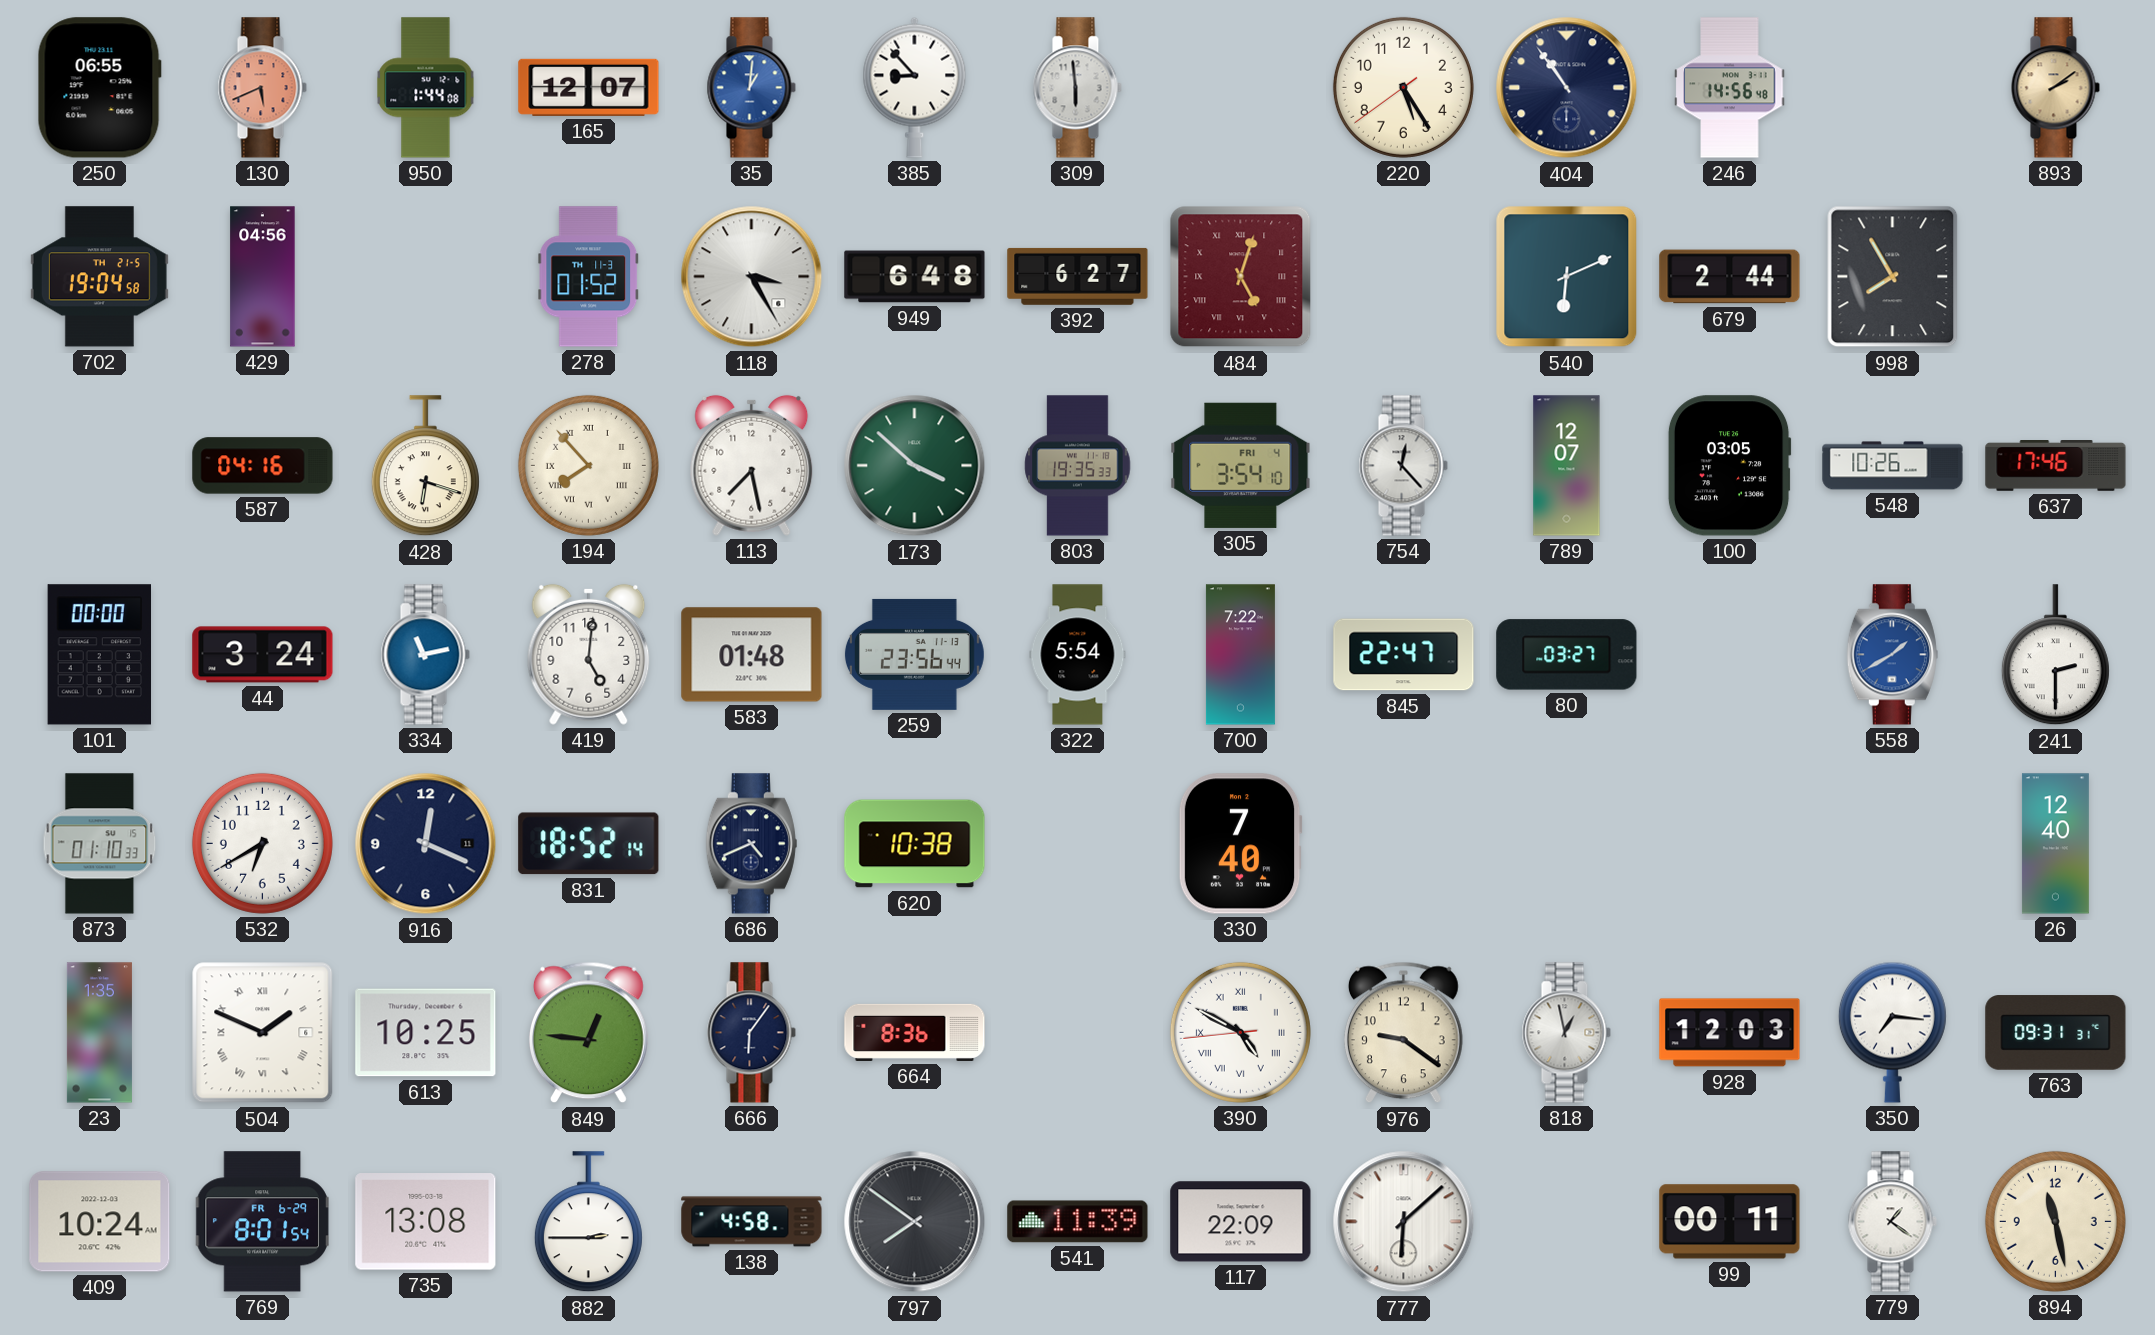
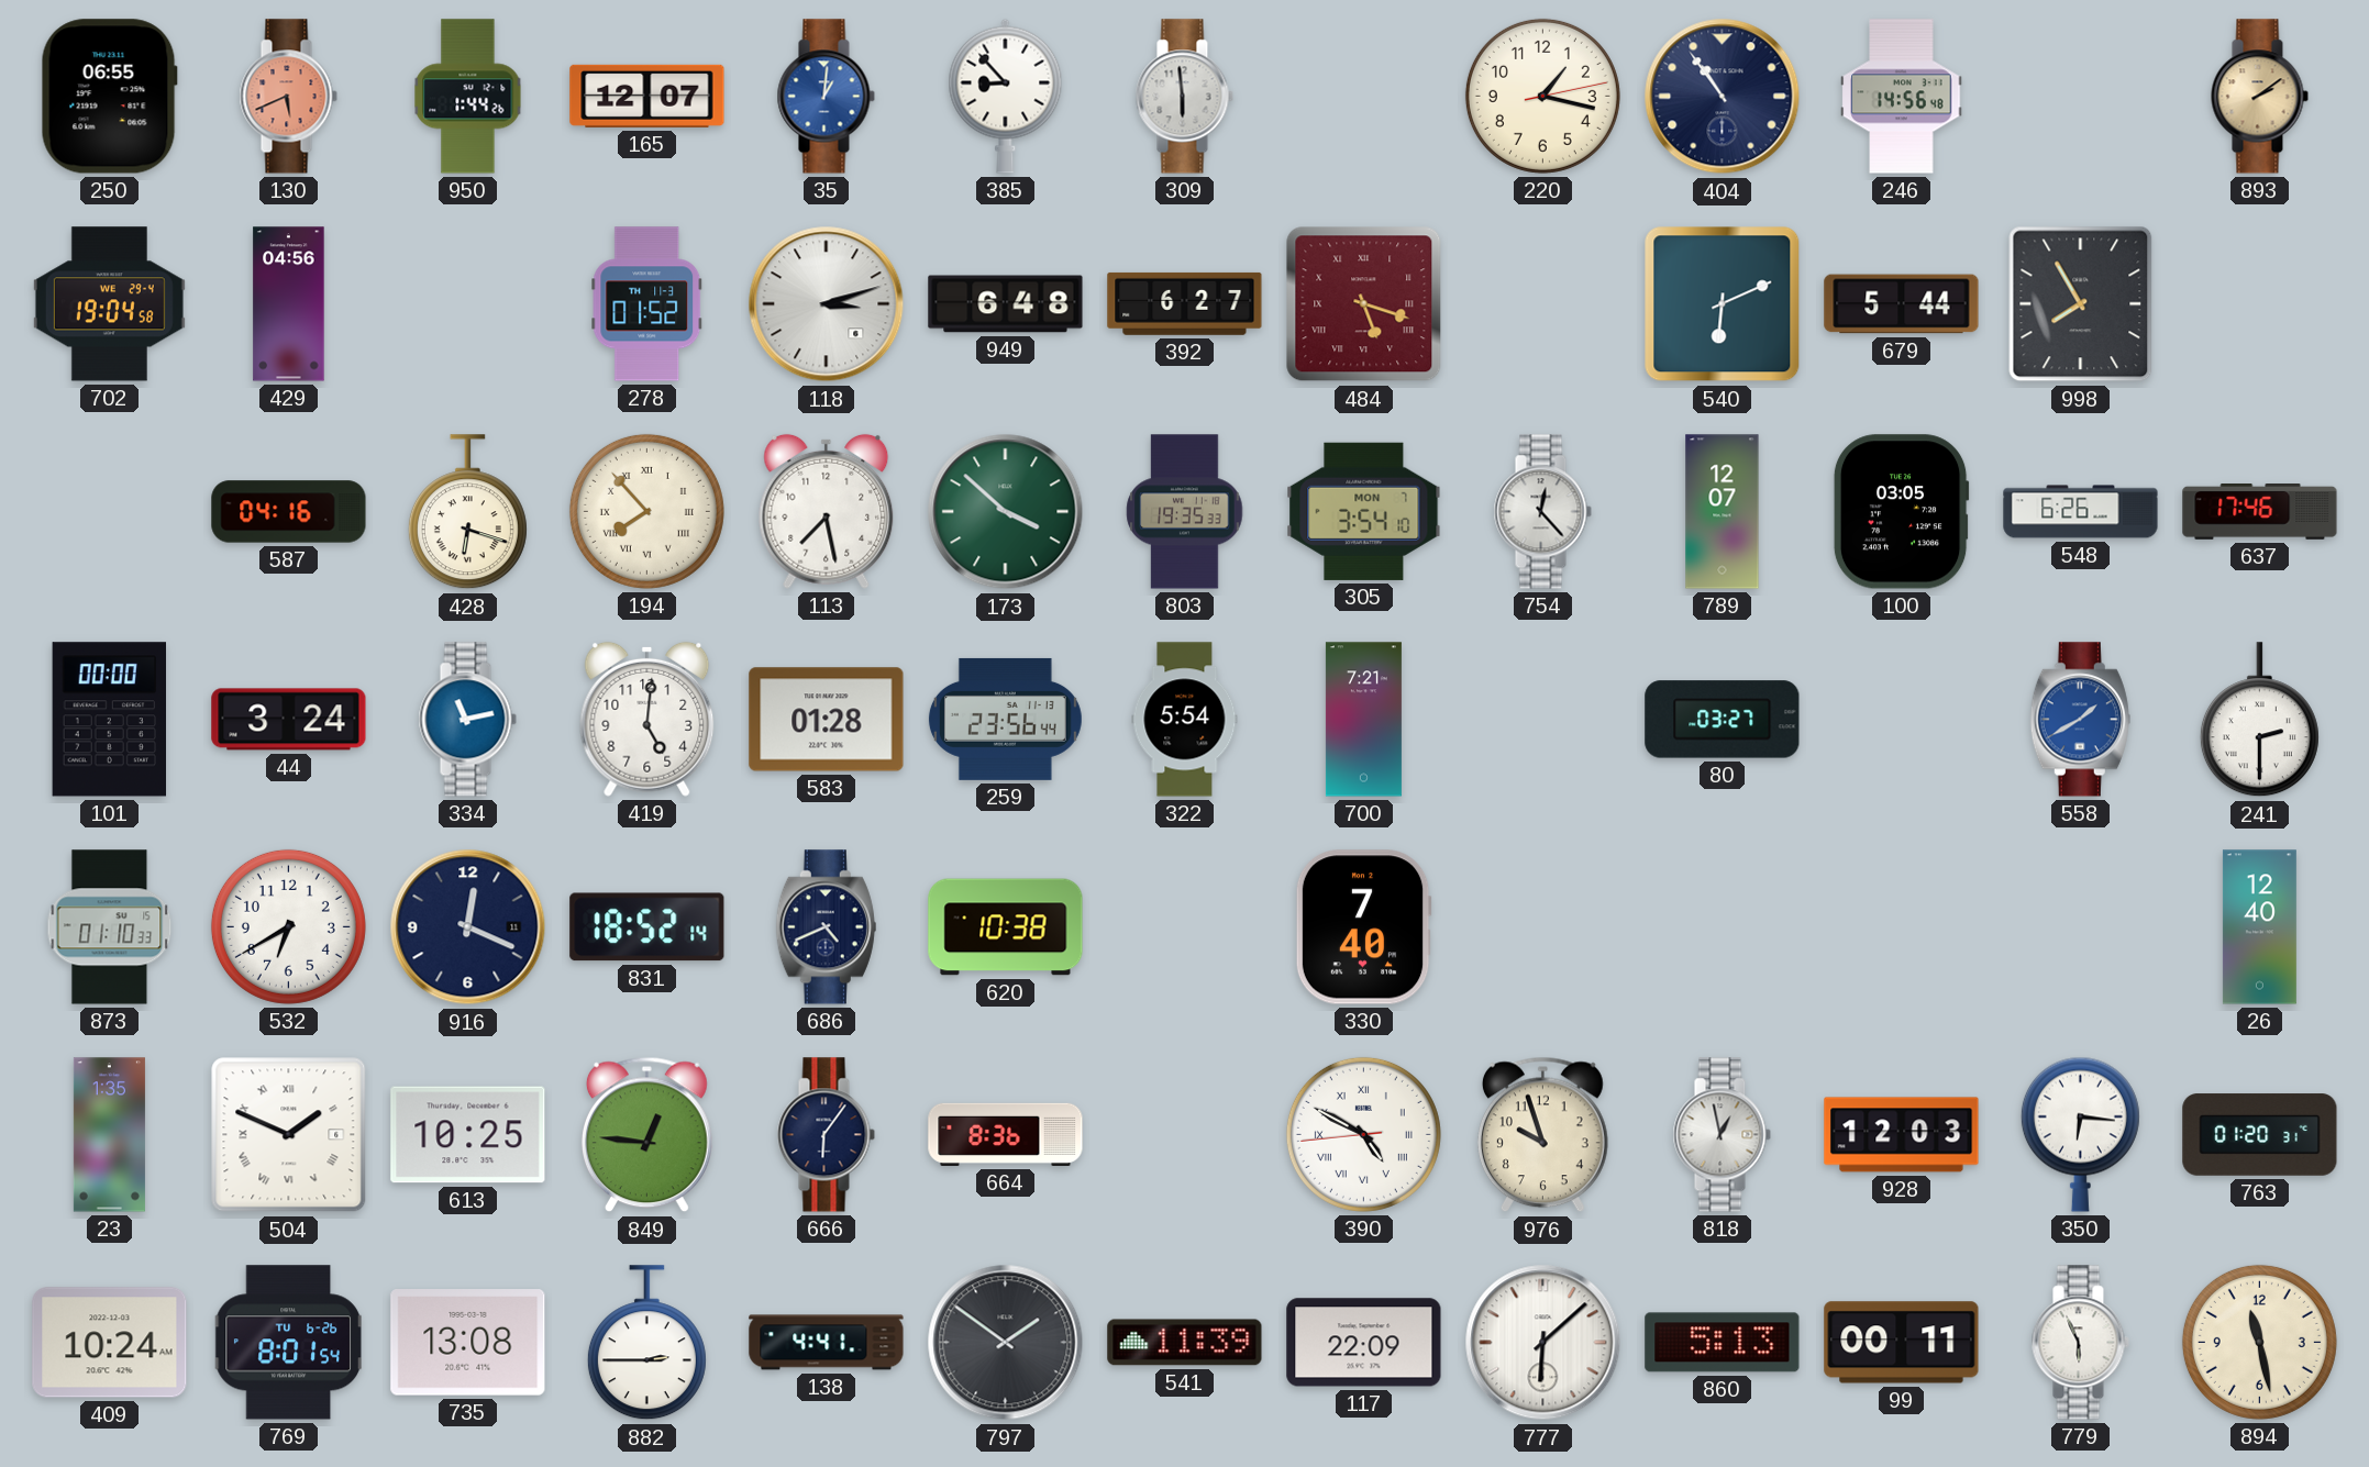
950: 1:44:08 -> 1:44:26
220: 5:24 -> 1:17
702 date: TH 21-5 -> WE 29-4
118: 3:25 -> 3:12
484: 5:03 -> 5:18
679: 2:44 -> 5:44
305 date: FRI 4 -> MON 7
548: 10:26 -> 6:26
583: 01:48 -> 01:28
700: 7:22 -> 7:21
845: 22:47 -> none
976: 9:21 -> 9:57
350: 7:16 -> 6:16
763: 09:31 -> 01:20
769 date: FR 6-29 -> TU 6-26
138: 4:58 -> 4:41
797: 7:51 -> 1:51
860: none -> 5:13
779: 1:21 -> 5:56
